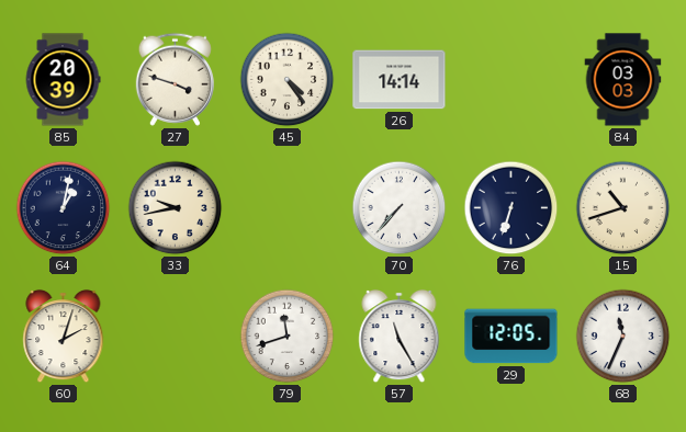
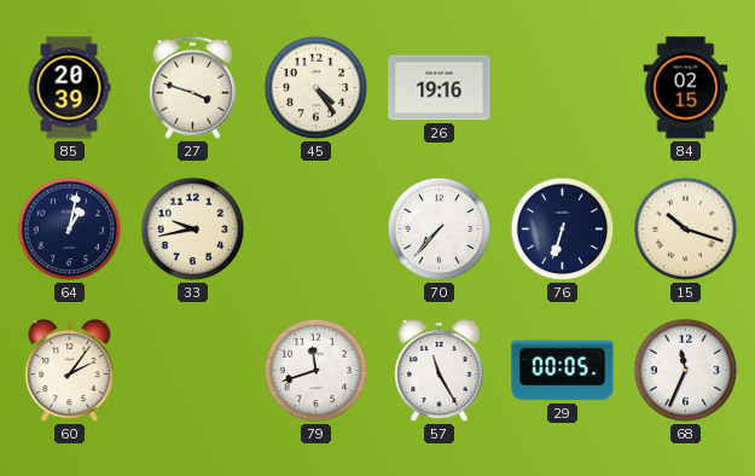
26: 14:14 -> 19:16
84: 03:03 -> 02:15
15: 10:42 -> 10:18
60: 2:03 -> 2:06
29: 12:05 -> 00:05
